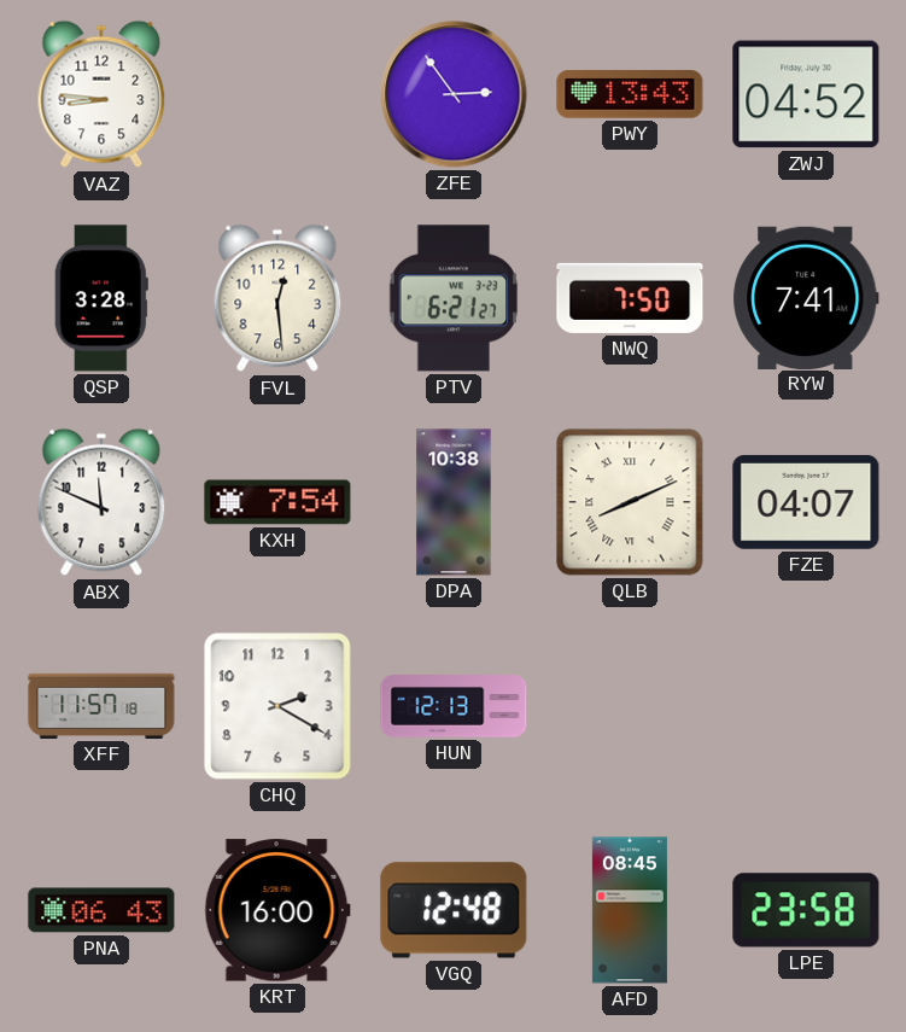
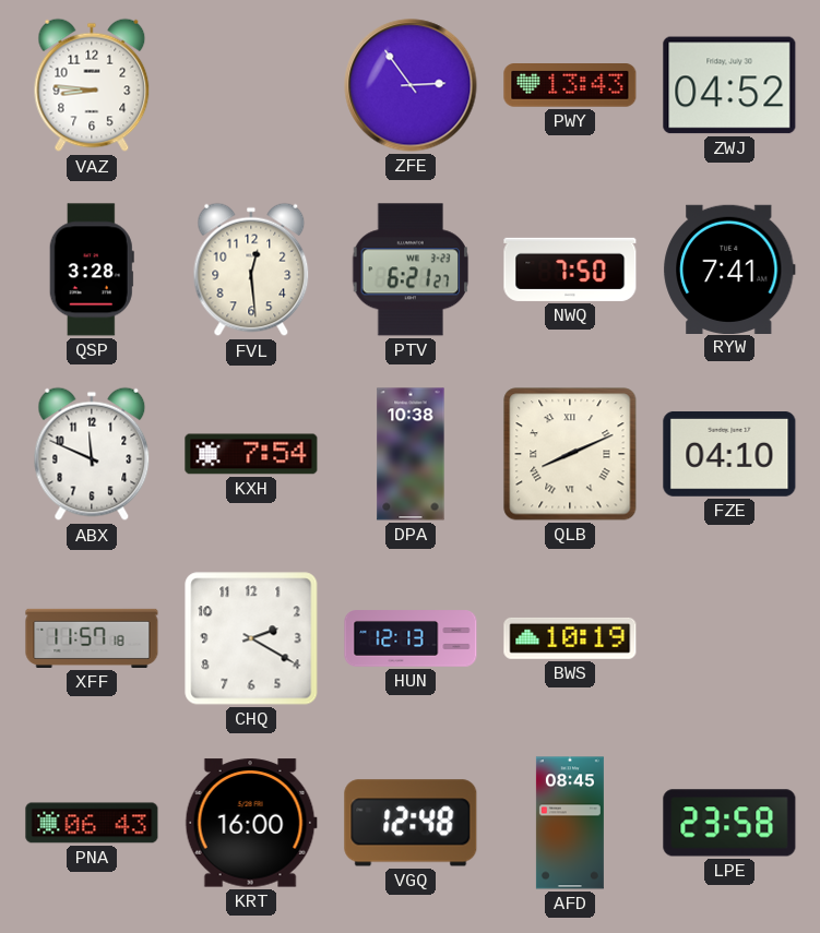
FZE: 04:07 -> 04:10
BWS: none -> 10:19
